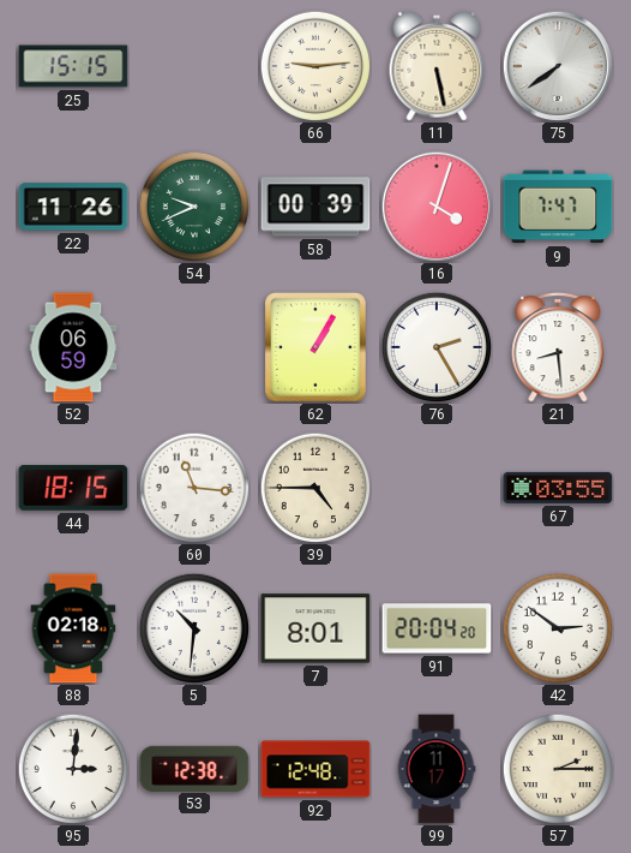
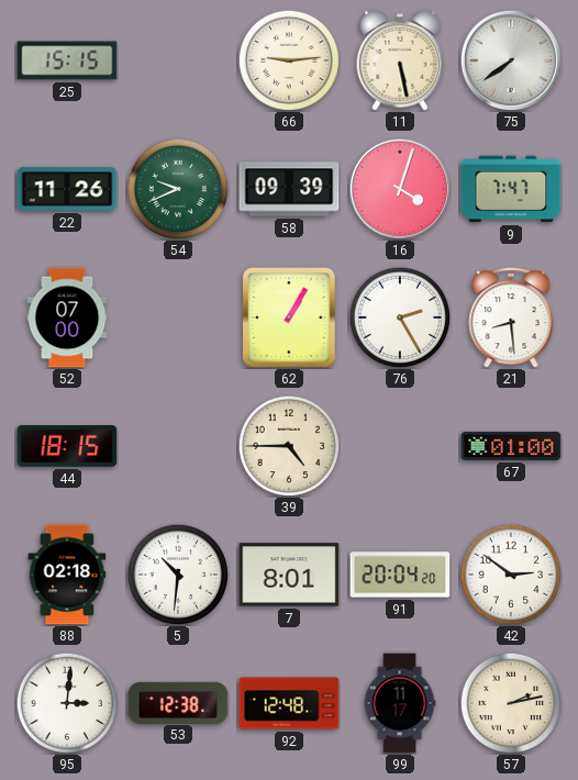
58: 00:39 -> 09:39
52: 06:59 -> 07:00
60: 11:16 -> none
67: 03:55 -> 01:00
57: 2:15 -> 2:13
